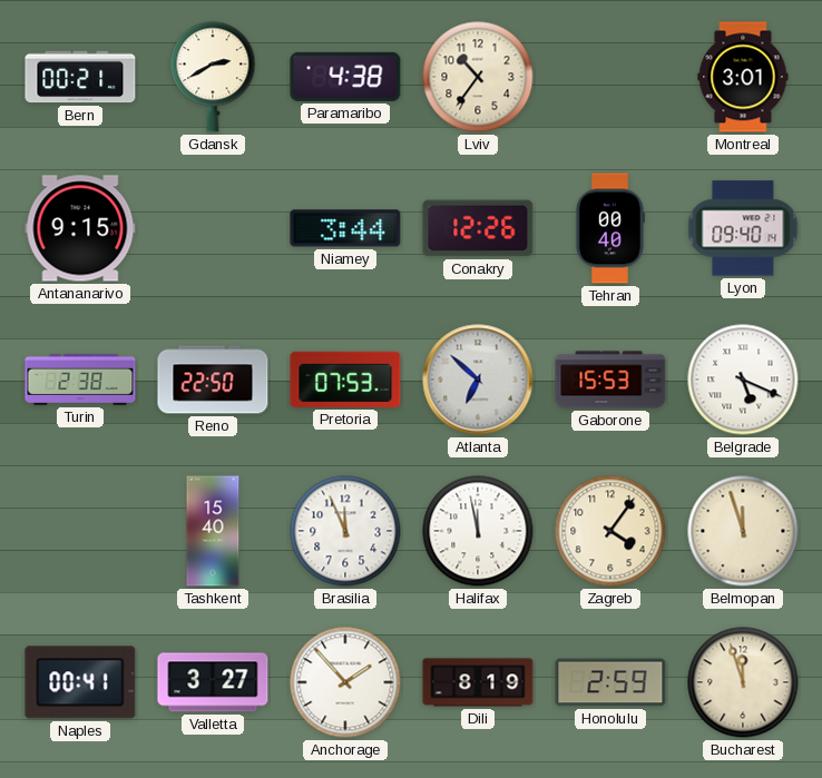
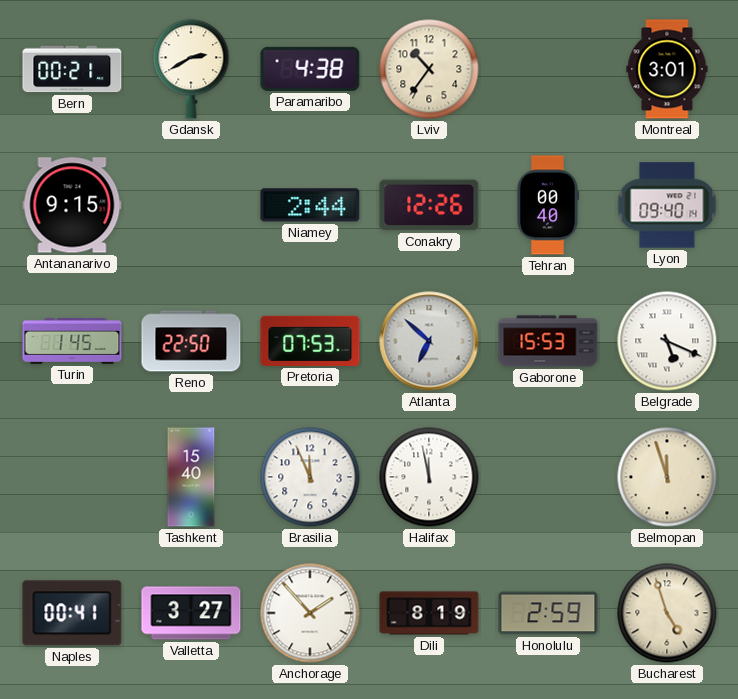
Niamey: 3:44 -> 2:44
Turin: 2:38 -> 1:45
Zagreb: 4:06 -> none
Bucharest: 11:57 -> 4:57
